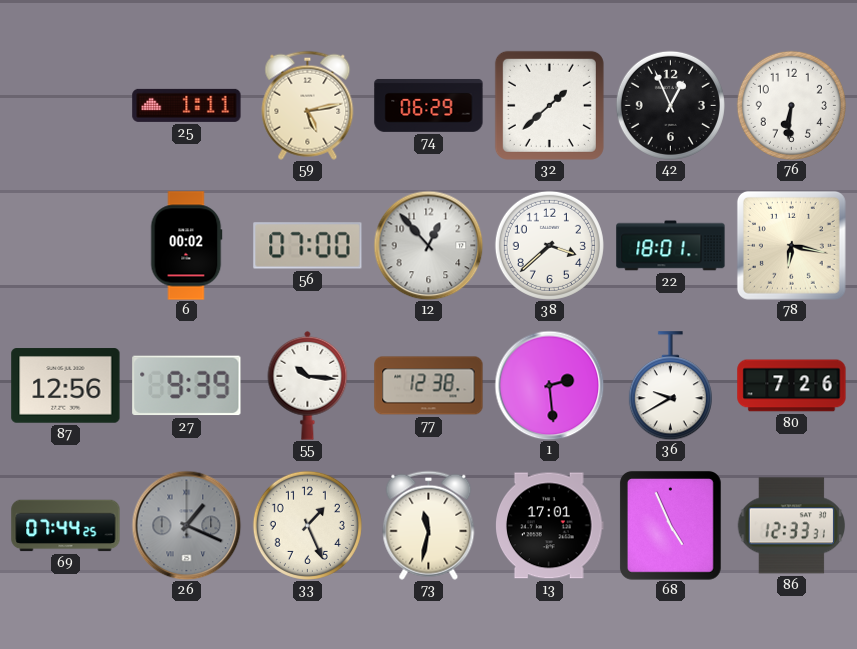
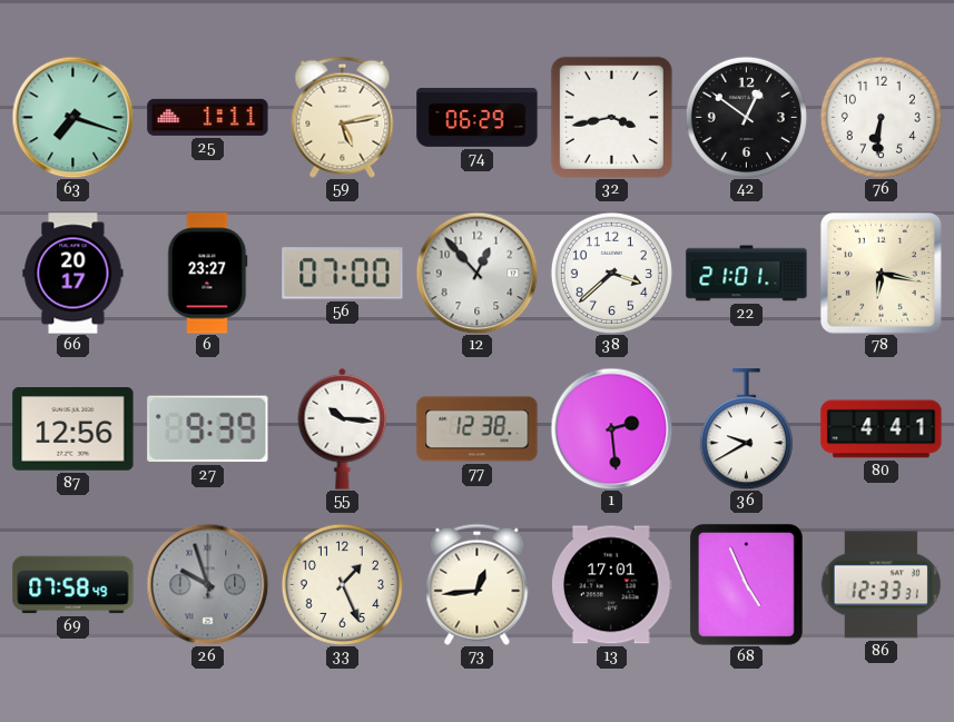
63: none -> 7:18
32: 1:38 -> 3:43
42: 12:56 -> 12:51
66: none -> 20:17
6: 00:02 -> 23:27
22: 18:01 -> 21:01
80: 7:26 -> 4:41
69: 07:44 -> 07:58
26: 1:19 -> 9:57
73: 11:32 -> 12:44
